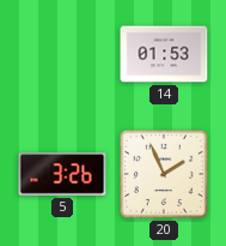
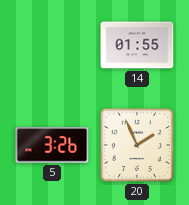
14: 01:53 -> 01:55
